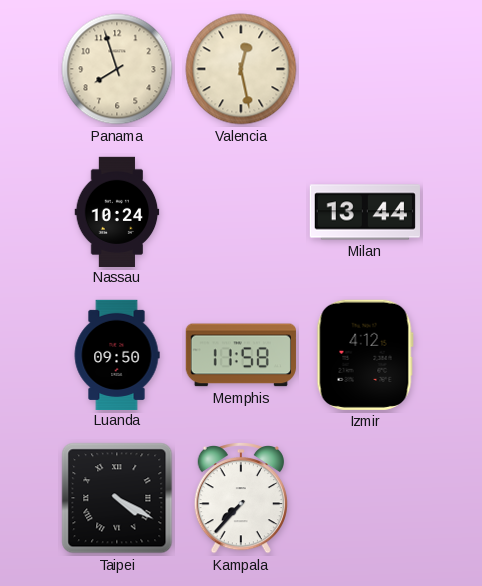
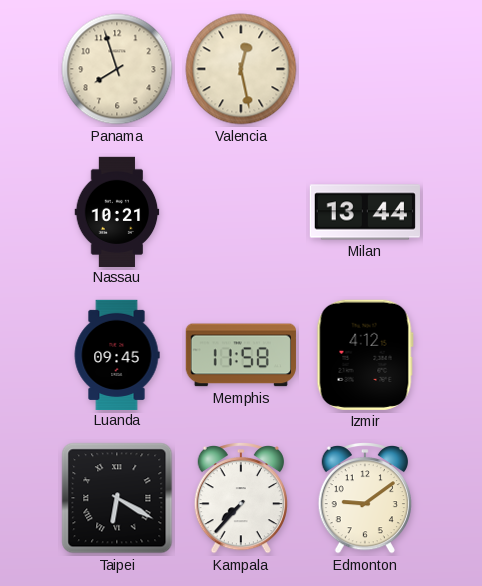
Nassau: 10:24 -> 10:21
Luanda: 09:50 -> 09:45
Taipei: 4:20 -> 6:20
Edmonton: none -> 9:09
